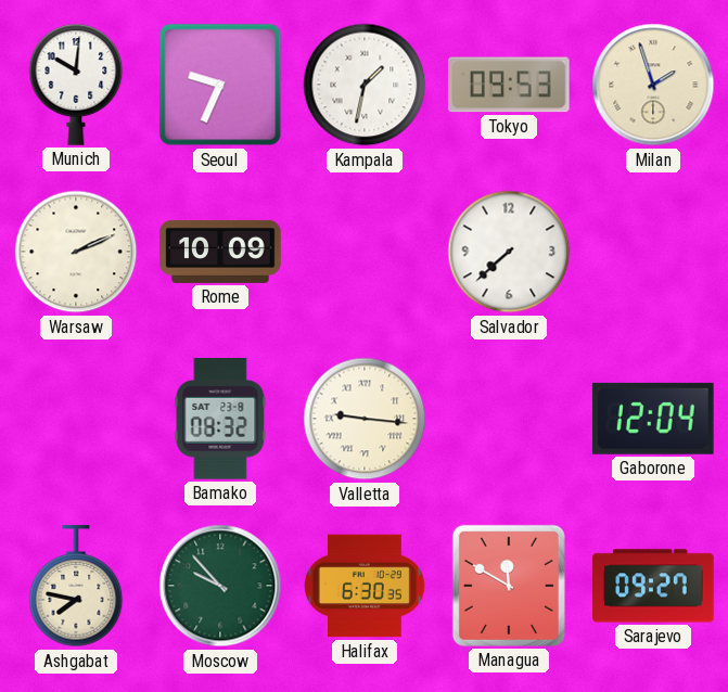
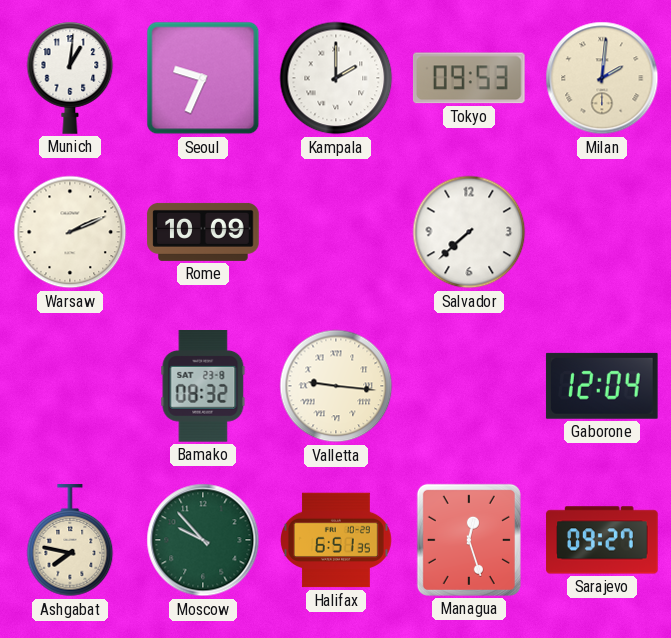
Munich: 10:01 -> 1:01
Kampala: 1:32 -> 2:00
Milan: 1:57 -> 2:01
Halifax: 6:30 -> 6:51
Managua: 11:50 -> 12:27
